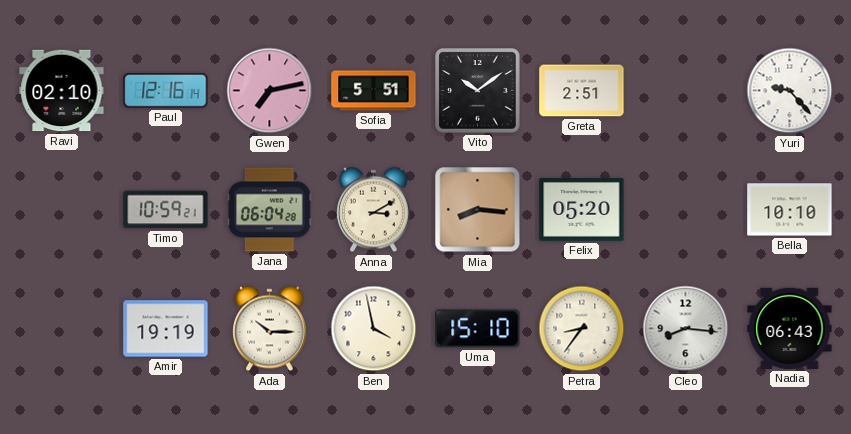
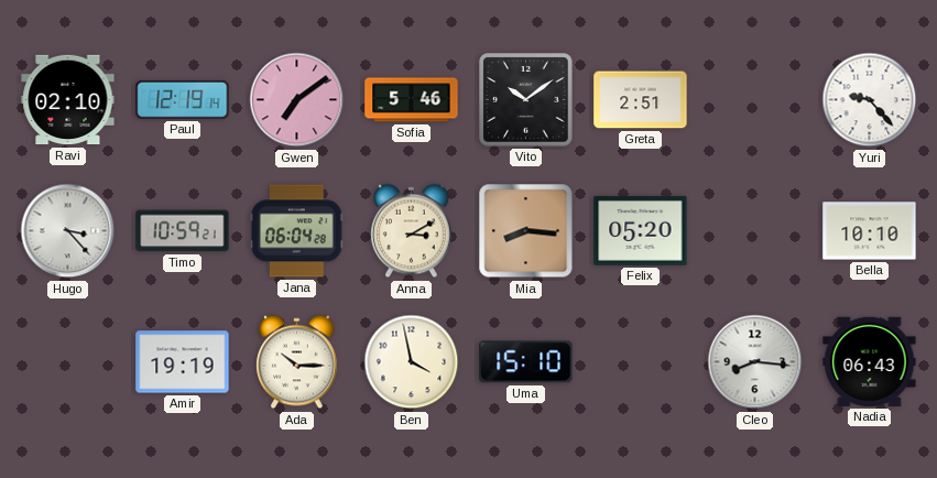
Paul: 12:16 -> 12:19
Gwen: 7:13 -> 7:09
Sofia: 5:51 -> 5:46
Hugo: none -> 3:23
Petra: 8:36 -> none
